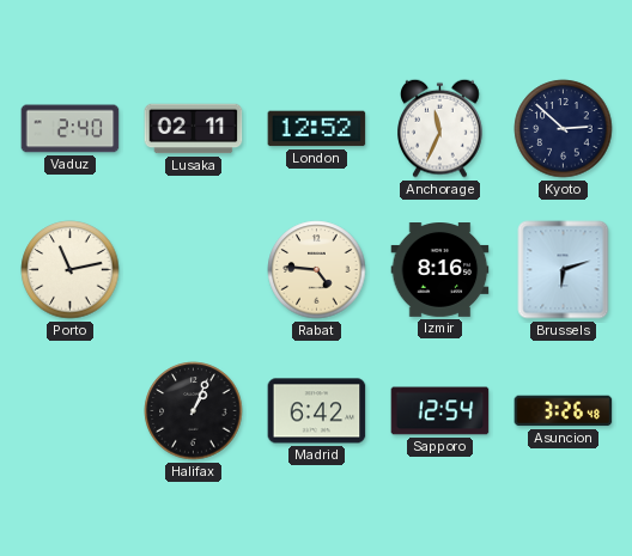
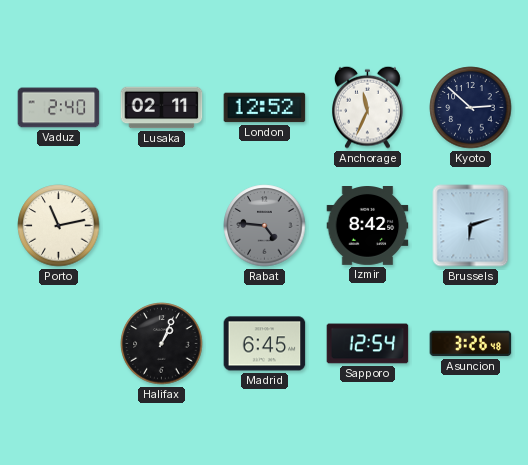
Rabat dial: cream -> grey
Izmir: 8:16 -> 8:42
Madrid: 6:42 -> 6:45
